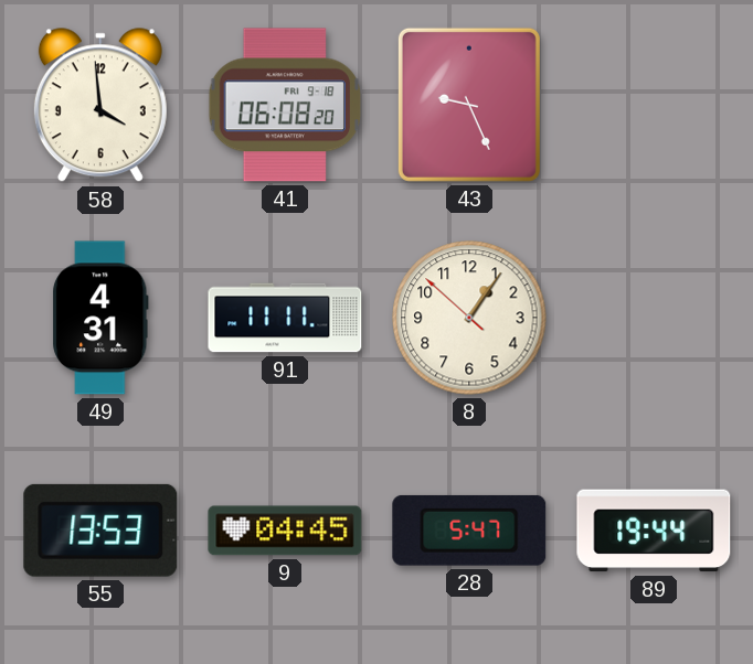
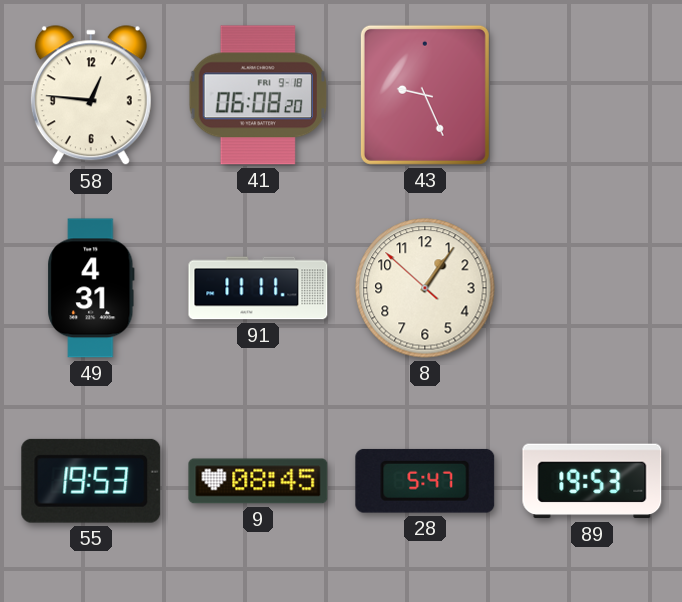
58: 3:59 -> 12:46
55: 13:53 -> 19:53
9: 04:45 -> 08:45
89: 19:44 -> 19:53
